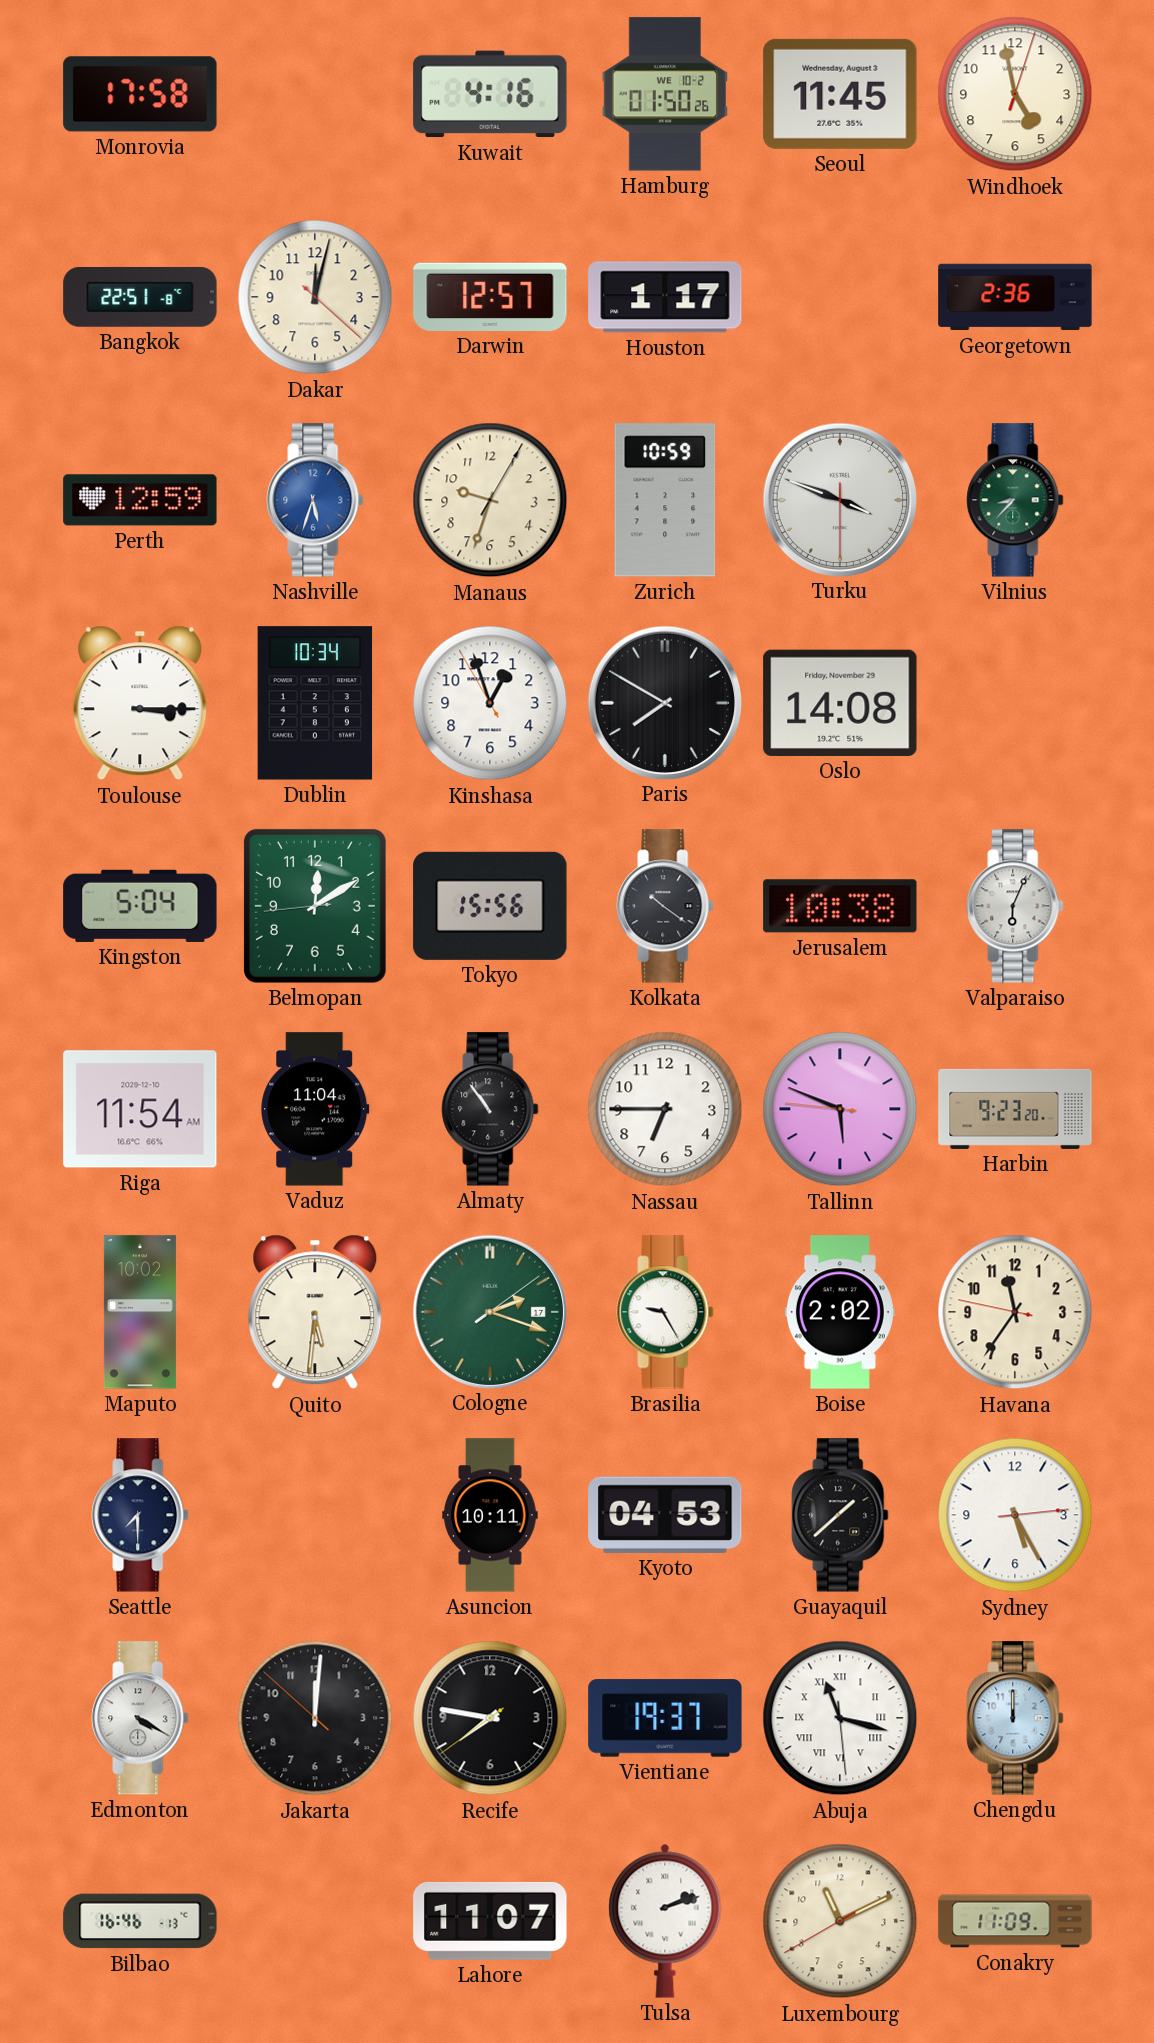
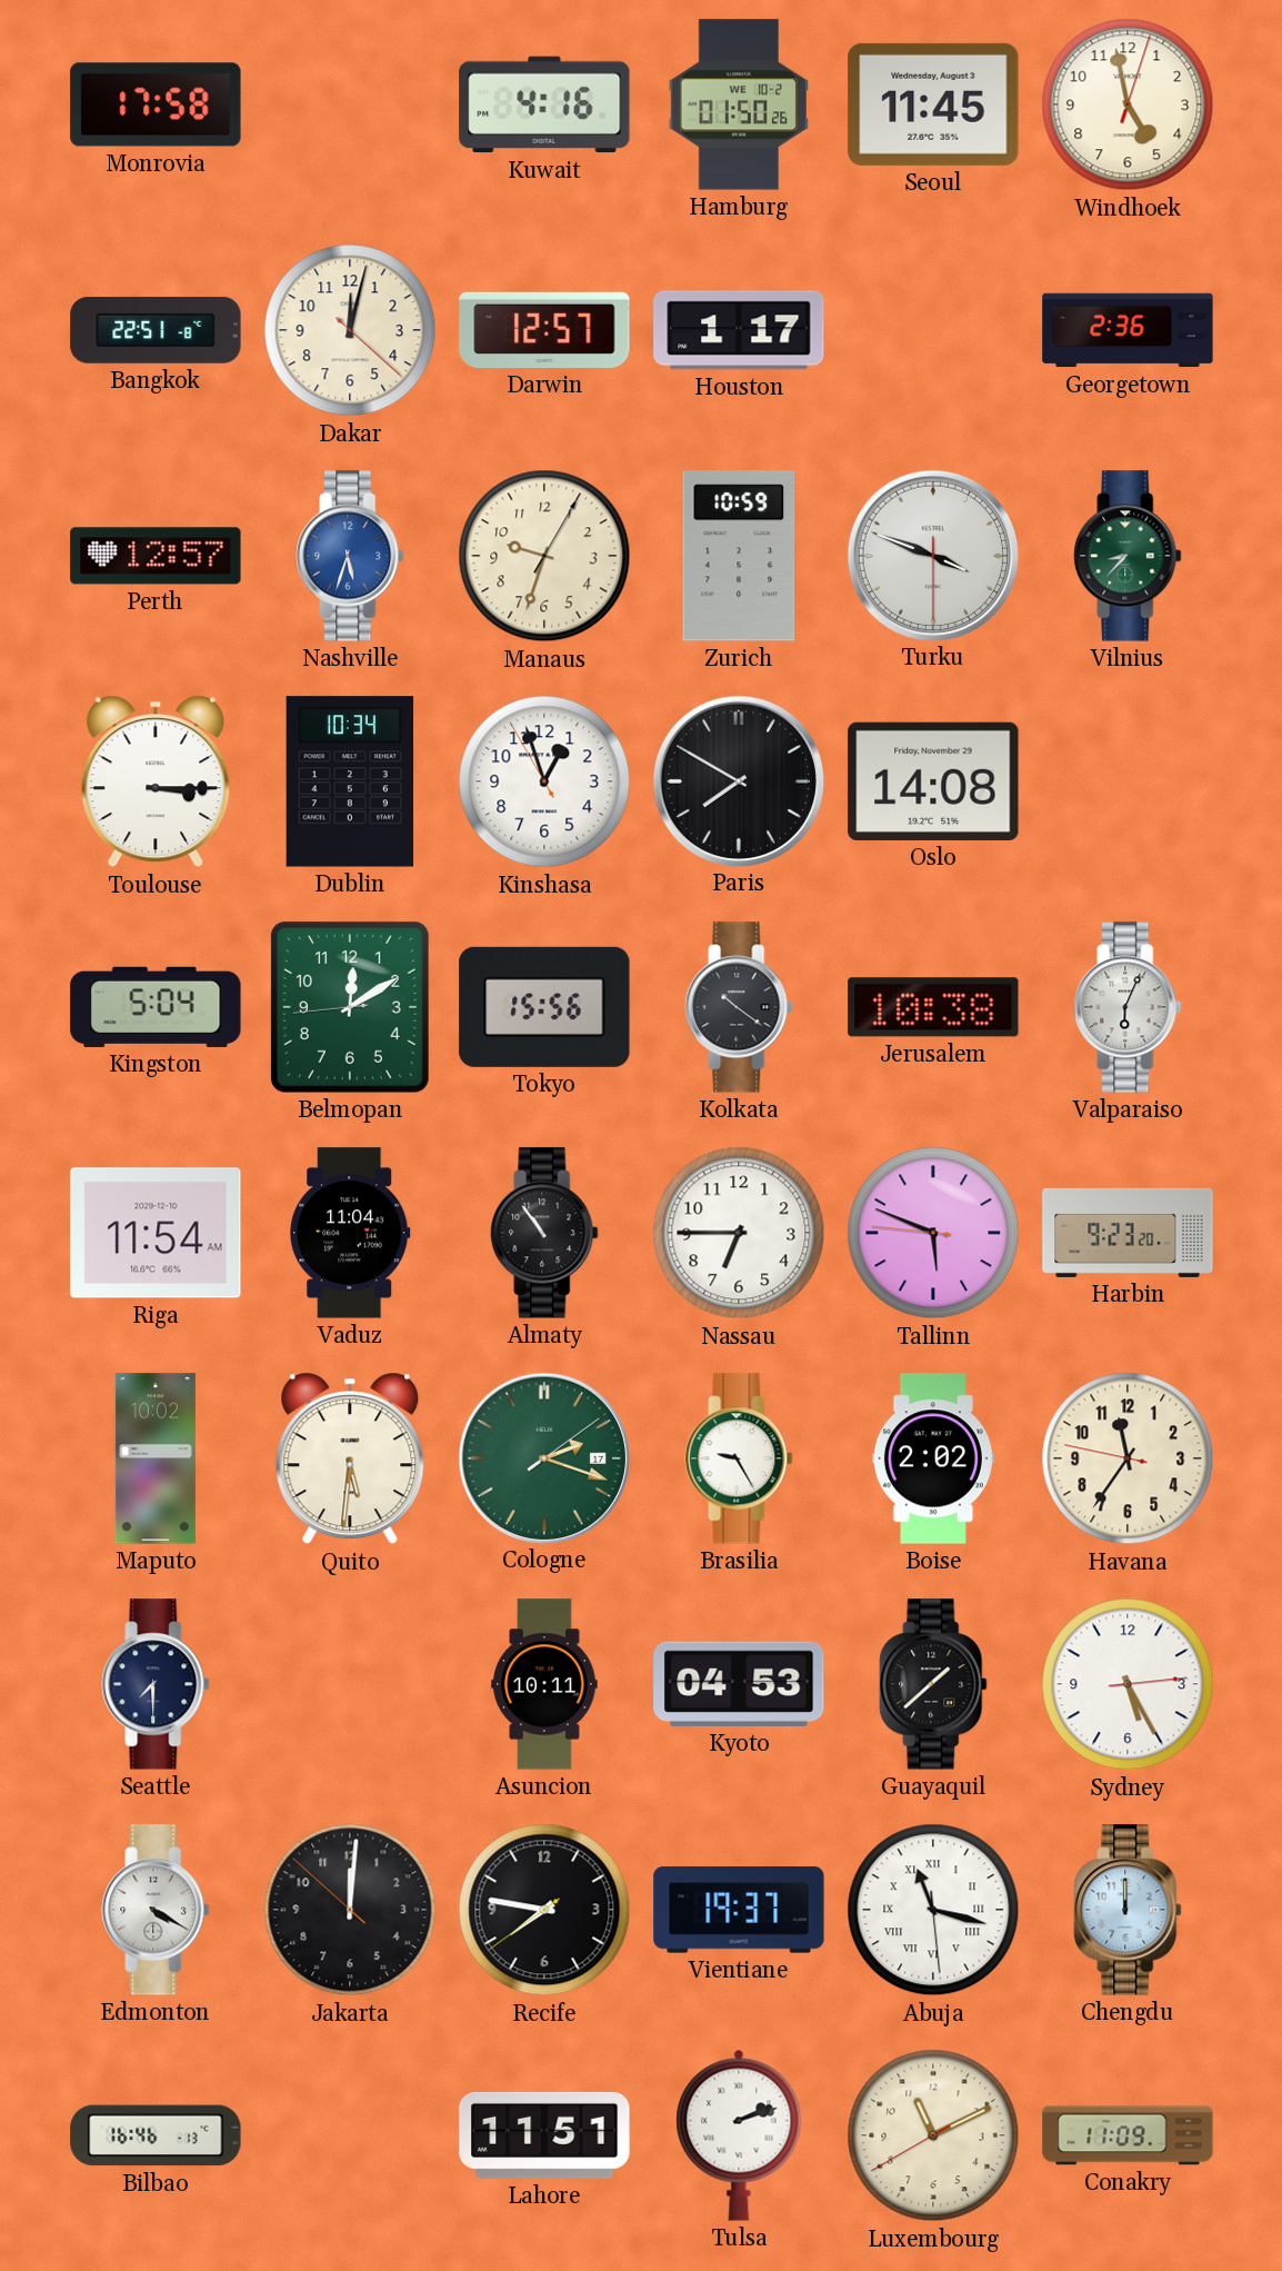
Perth: 12:59 -> 12:57
Lahore: 11:07 -> 11:51
